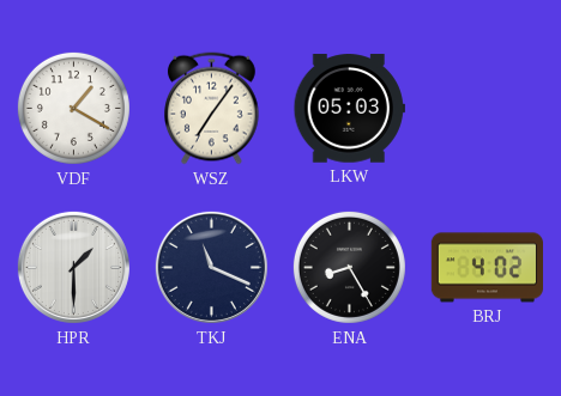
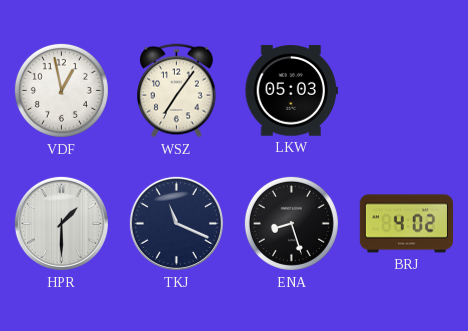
VDF: 1:20 -> 12:58
ENA: 8:25 -> 8:27
